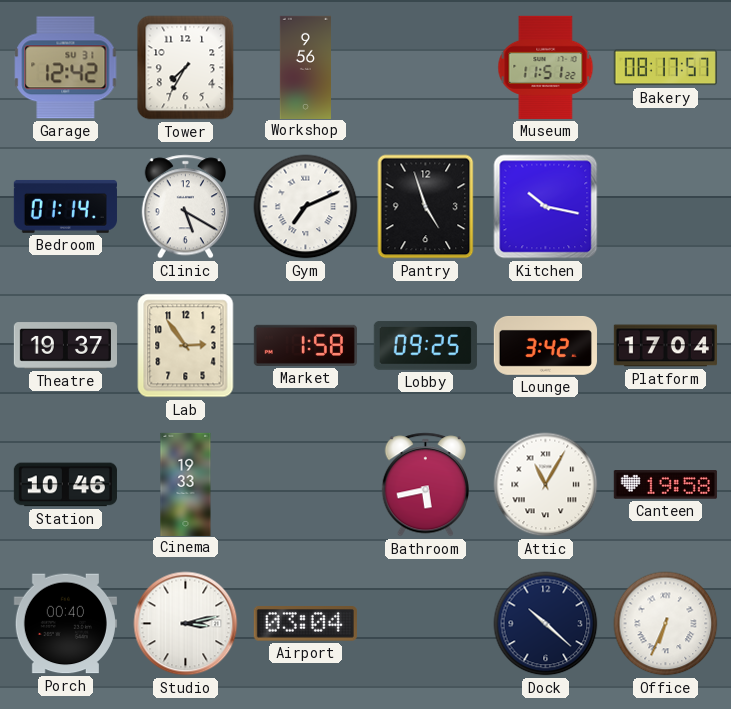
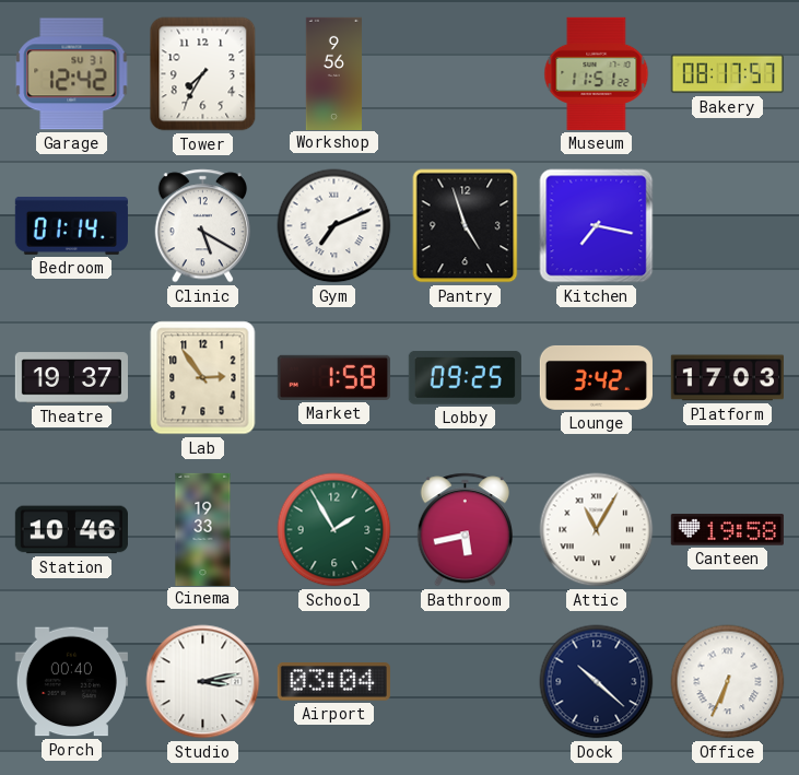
Kitchen: 10:17 -> 7:17
Platform: 17:04 -> 17:03
School: none -> 1:55
